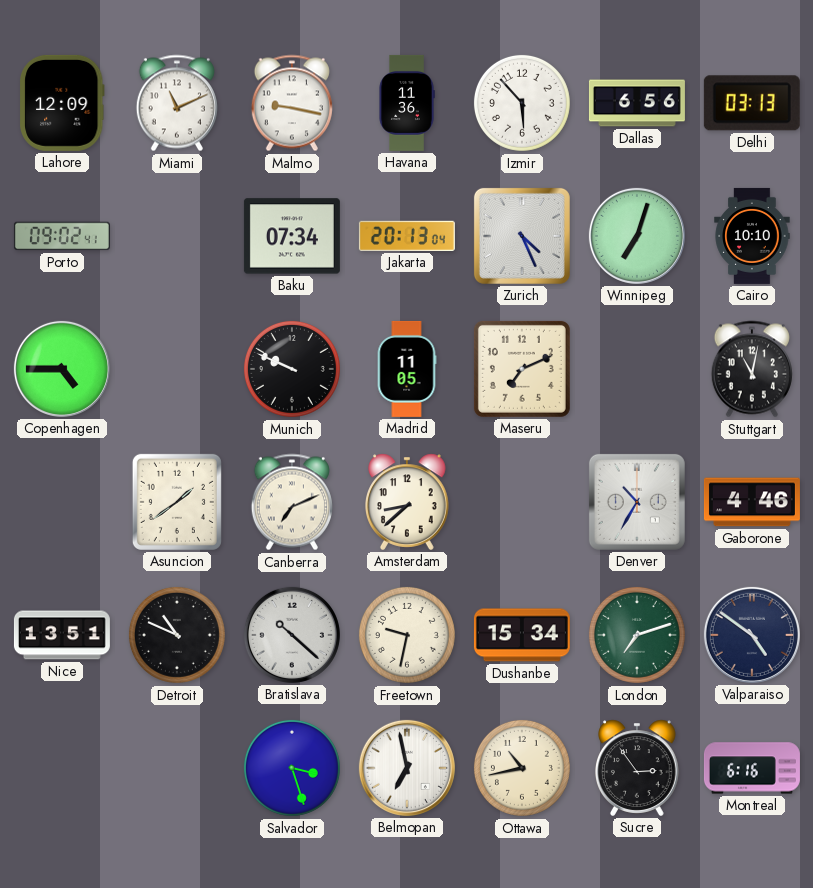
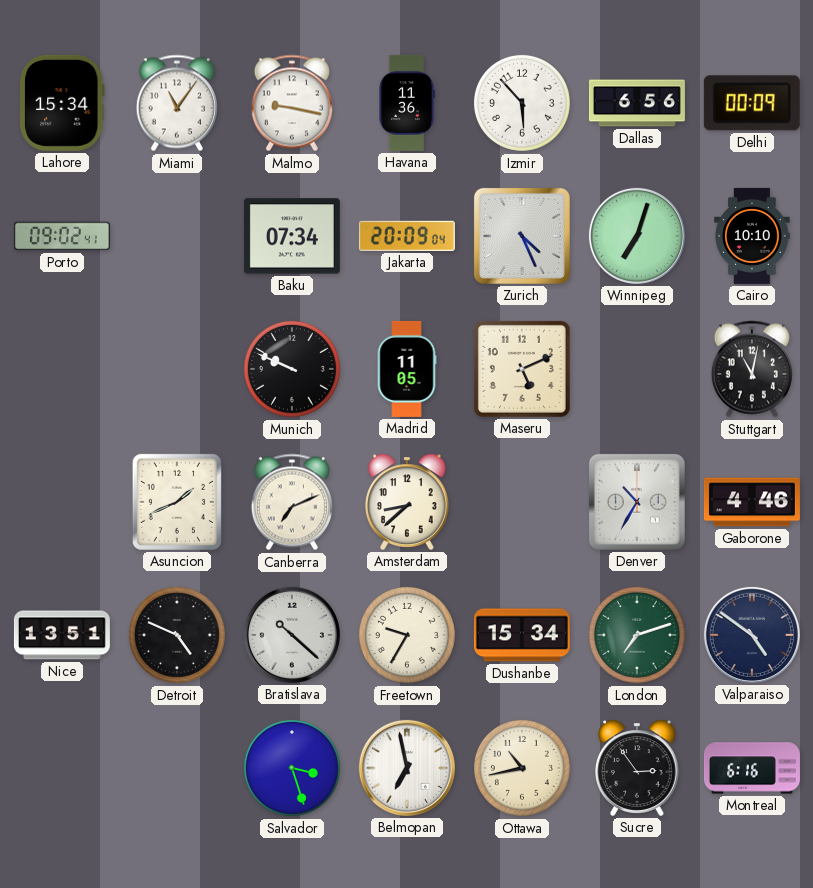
Lahore: 12:09 -> 15:34
Miami: 11:11 -> 11:06
Delhi: 03:13 -> 00:09
Jakarta: 20:13 -> 20:09
Copenhagen: 4:45 -> none
Maseru: 7:11 -> 5:11
Asuncion: 1:39 -> 1:41
Detroit: 10:49 -> 4:49
Freetown: 9:32 -> 9:35
